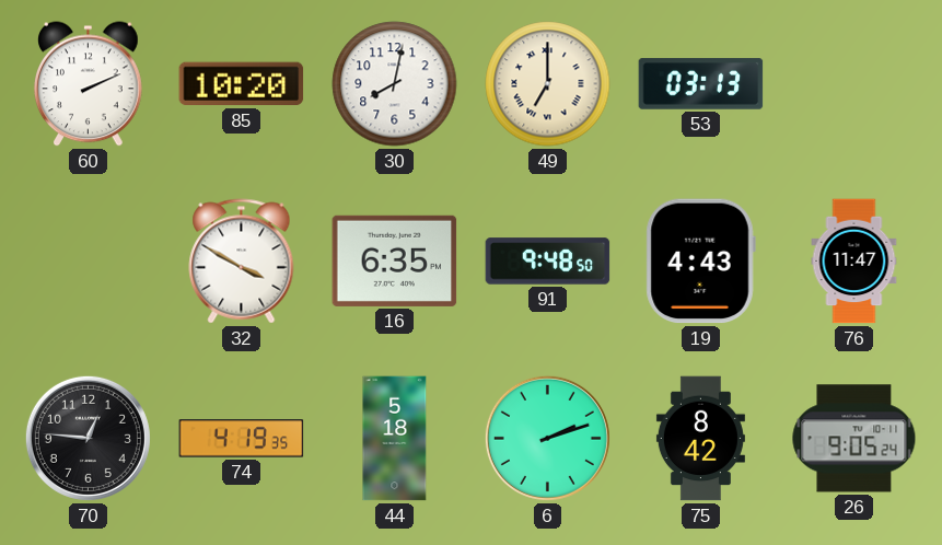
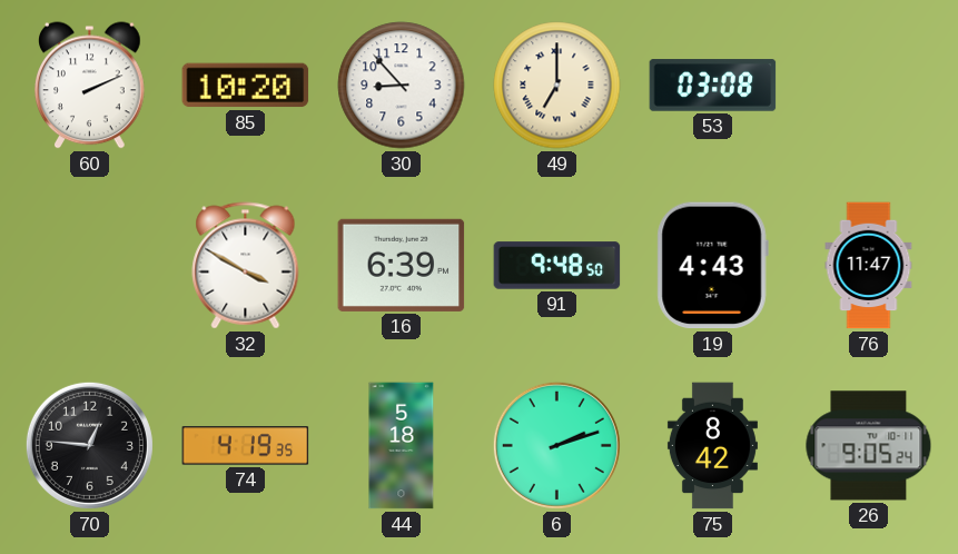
30: 8:02 -> 8:53
53: 03:13 -> 03:08
16: 6:35 -> 6:39
